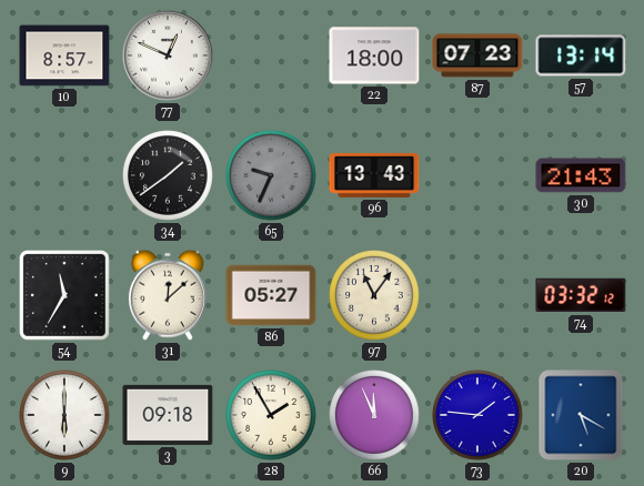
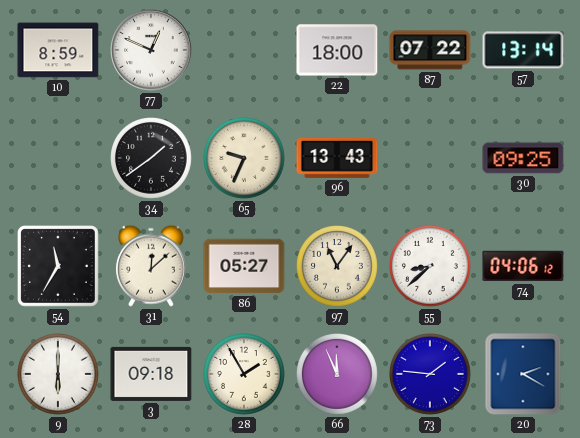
10: 8:57 -> 8:59
87: 07:23 -> 07:22
65 dial: grey -> cream
30: 21:43 -> 09:25
55: none -> 8:38
74: 03:32 -> 04:06
20: 5:20 -> 2:20
